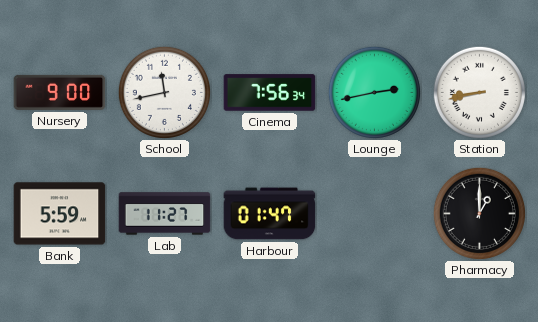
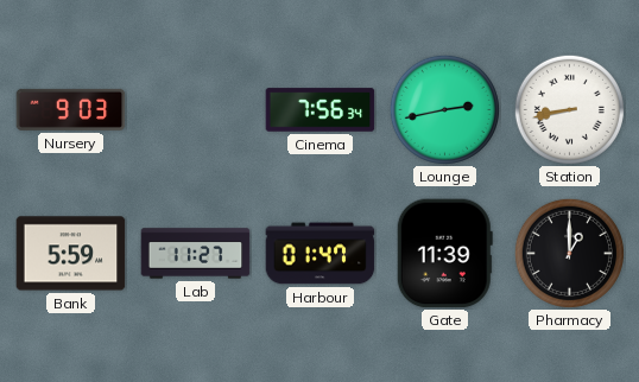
Nursery: 9:00 -> 9:03
School: 11:43 -> none
Gate: none -> 11:39
